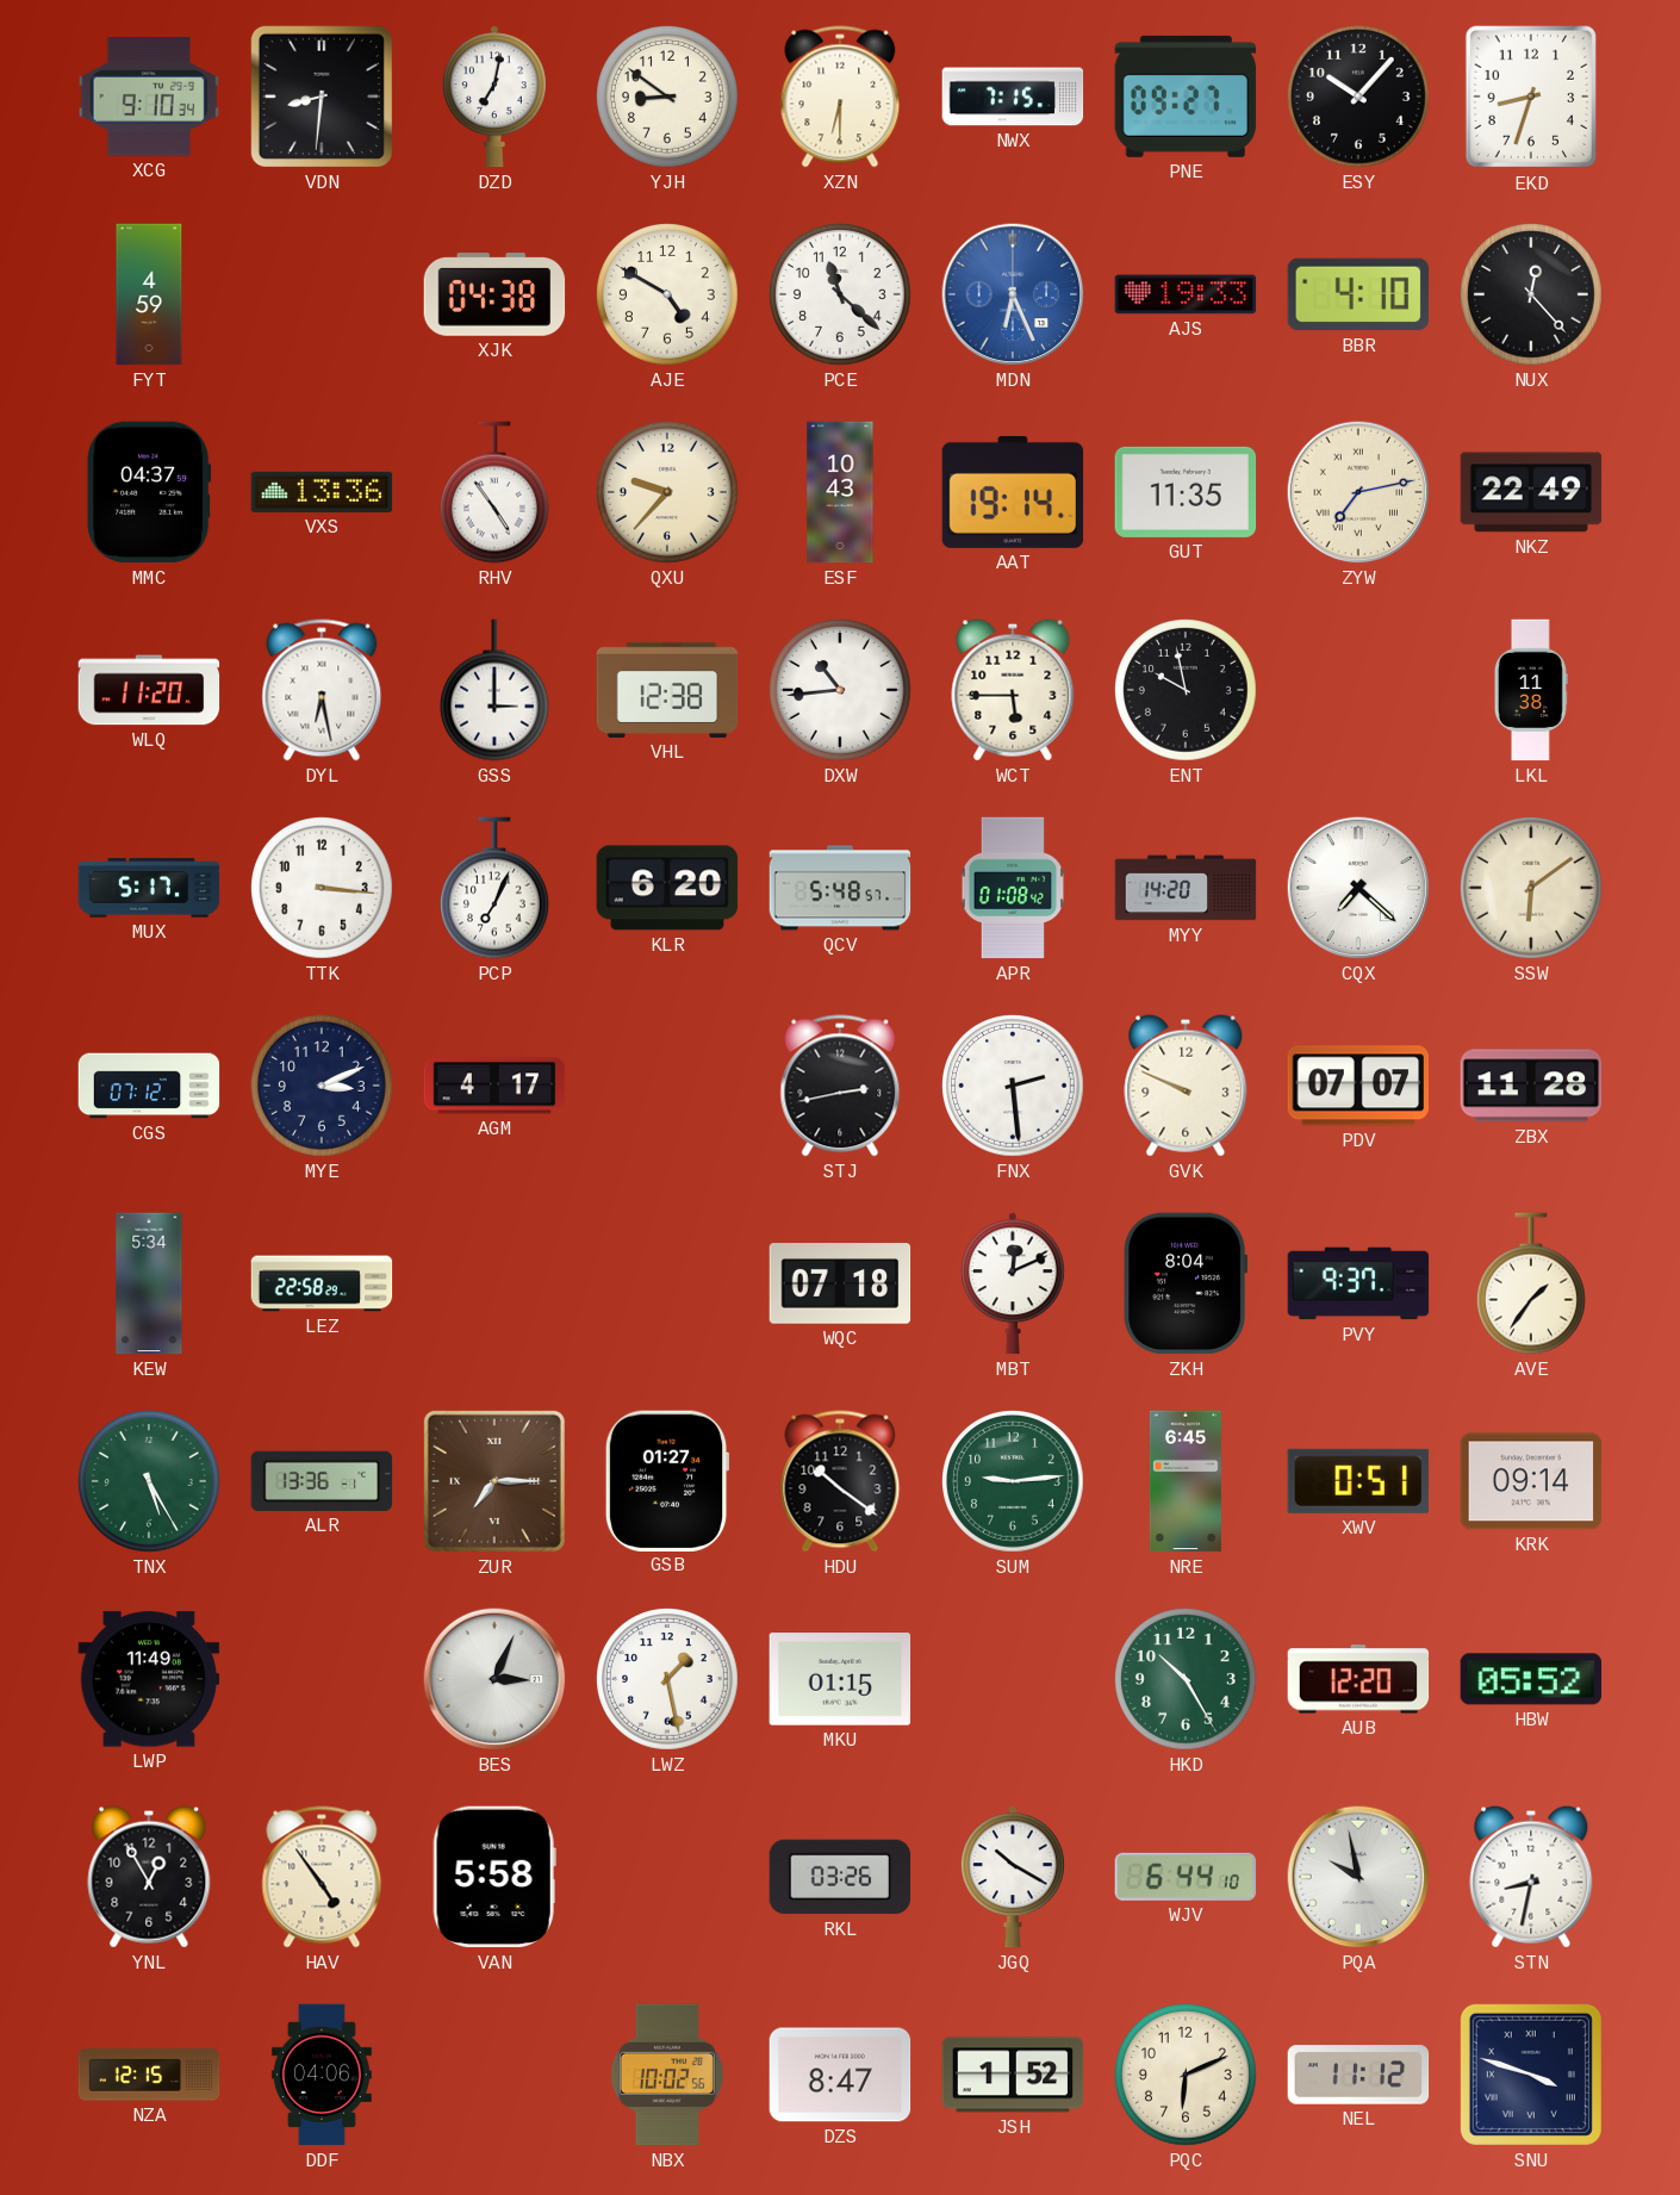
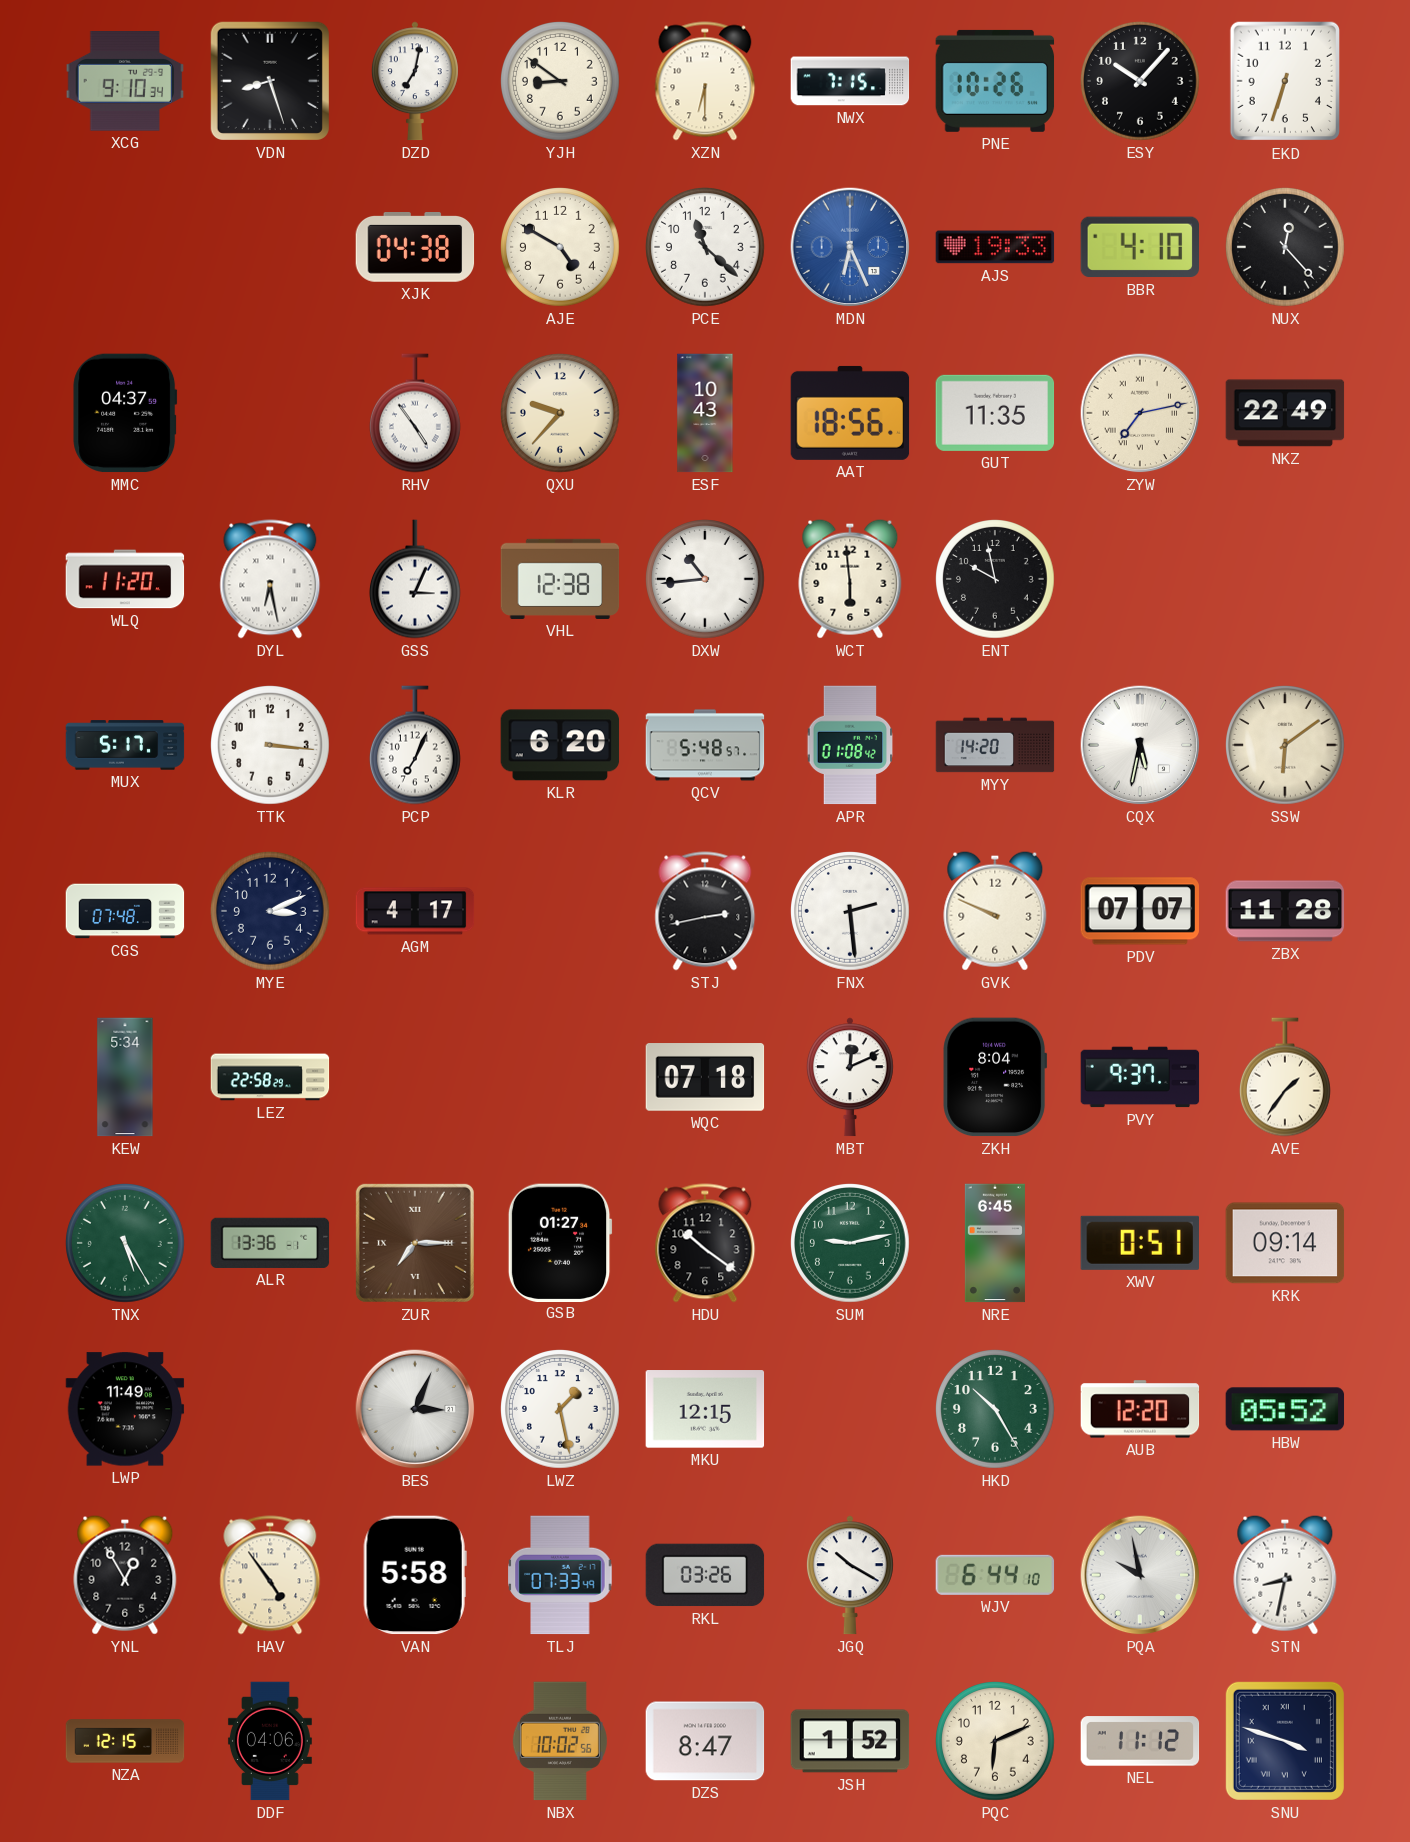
VDN: 8:31 -> 8:27
PNE: 09:27 -> 10:26
EKD: 8:33 -> 6:33
FYT: 4:59 -> none
VXS: 13:36 -> none
AAT: 19:14 -> 18:56
GSS: 3:00 -> 3:04
WCT: 5:45 -> 5:59
LKL: 11:38 -> none
CQX: 7:22 -> 5:32
CGS: 07:12 -> 07:48
SUM: 9:14 -> 9:13
MKU: 01:15 -> 12:15
TLJ: none -> 07:33
